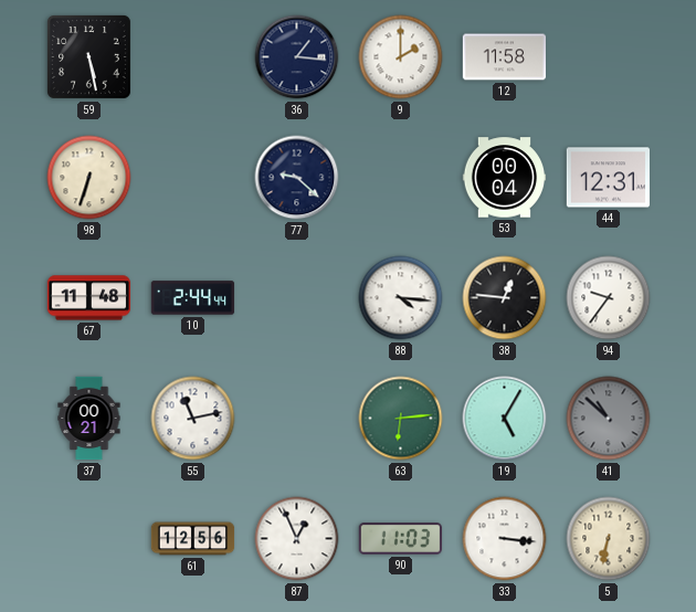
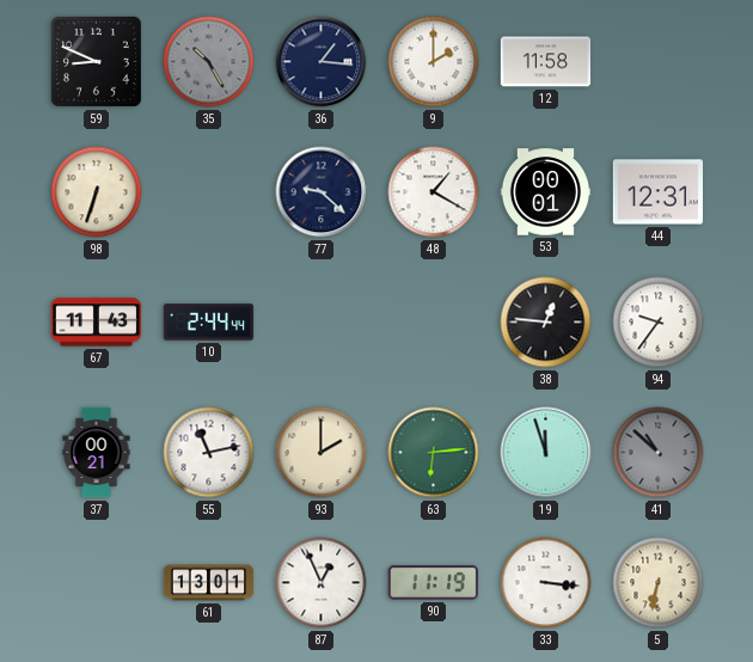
59: 5:28 -> 8:49
35: none -> 10:25
48: none -> 1:20
53: 00:04 -> 00:01
67: 11:48 -> 11:43
88: 4:16 -> none
93: none -> 2:00
19: 5:05 -> 11:57
61: 12:56 -> 13:01
90: 11:03 -> 11:19
